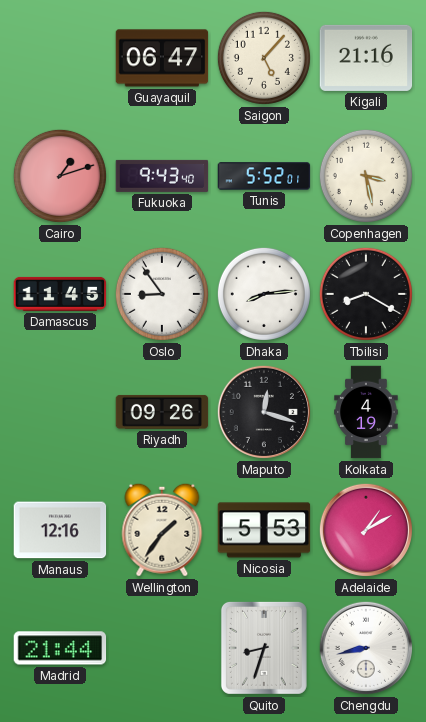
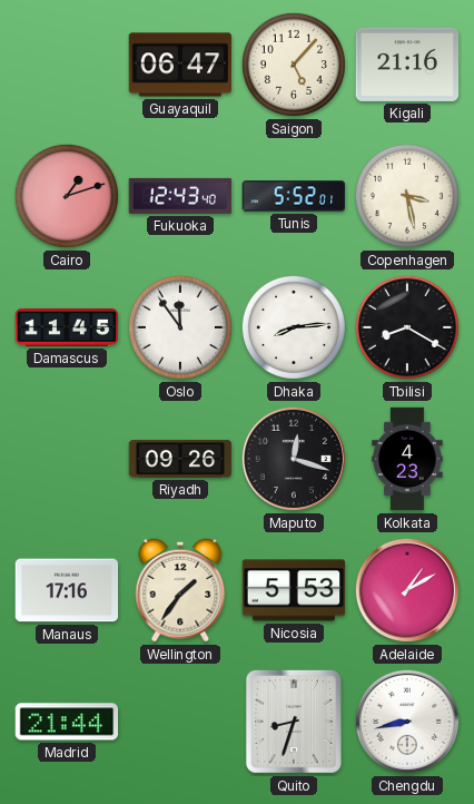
Fukuoka: 9:43 -> 12:43
Oslo: 8:54 -> 11:54
Kolkata: 4:19 -> 4:23
Manaus: 12:16 -> 17:16
